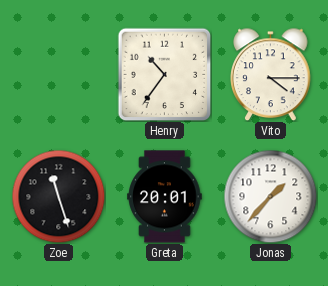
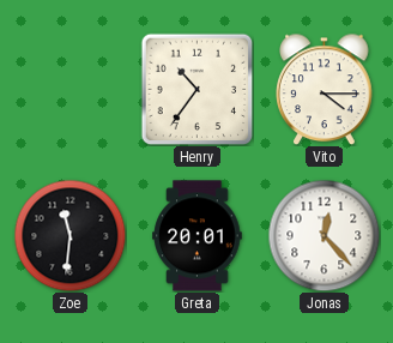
Zoe: 11:27 -> 11:31
Jonas: 1:37 -> 12:23
